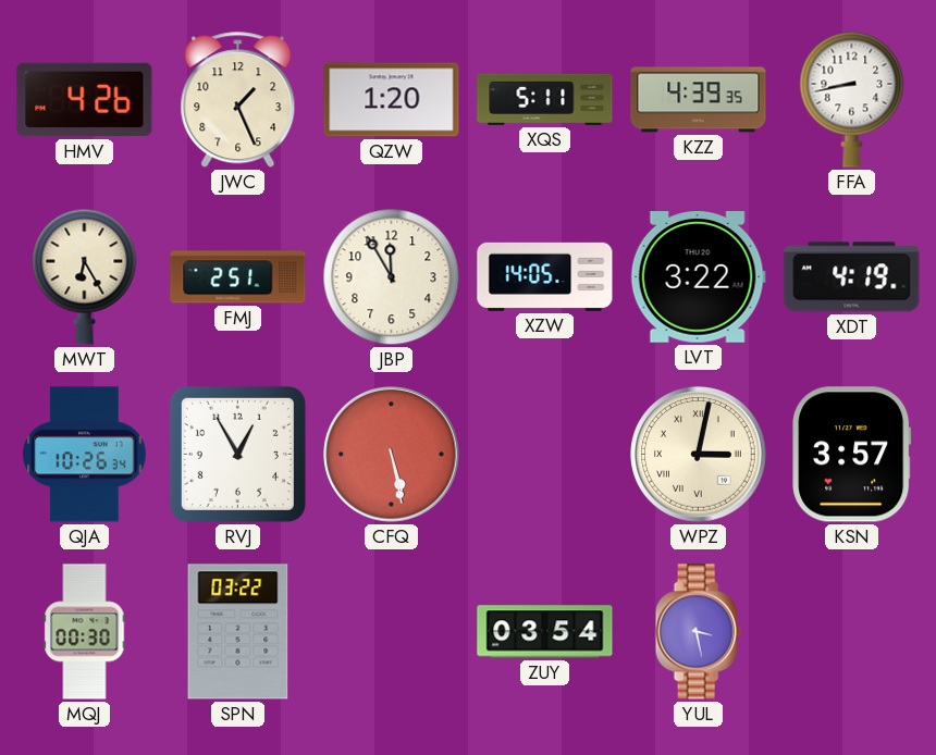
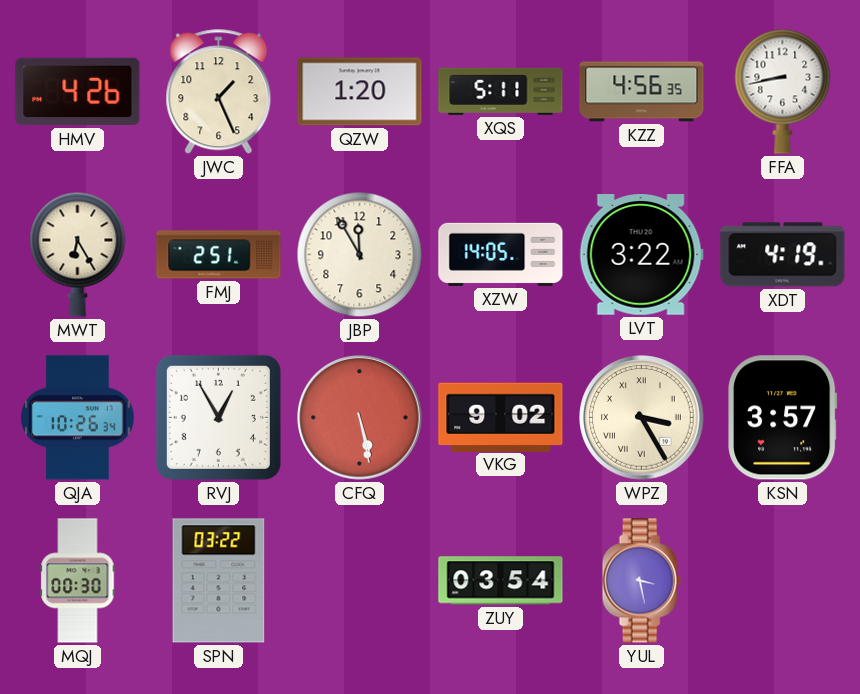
KZZ: 4:39 -> 4:56
VKG: none -> 9:02
WPZ: 3:02 -> 3:25
